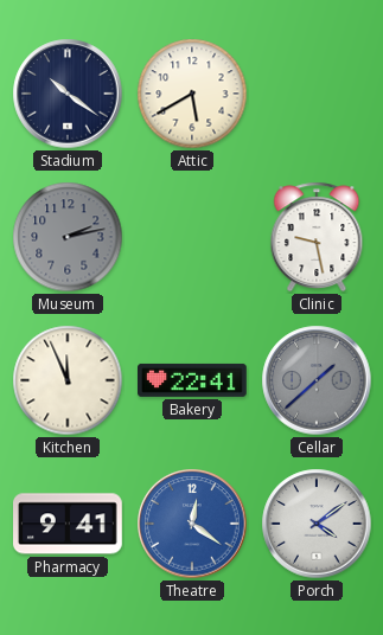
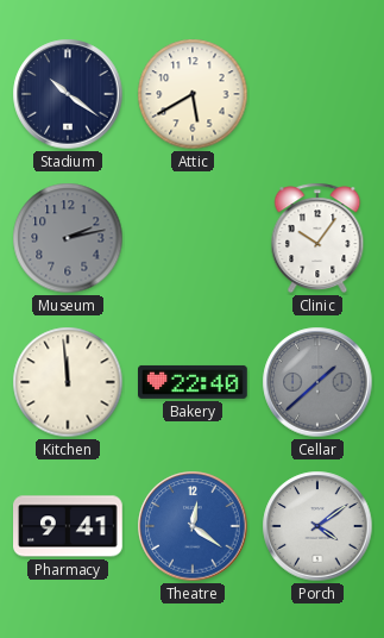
Clinic: 9:28 -> 10:06
Kitchen: 11:56 -> 11:59
Bakery: 22:41 -> 22:40
